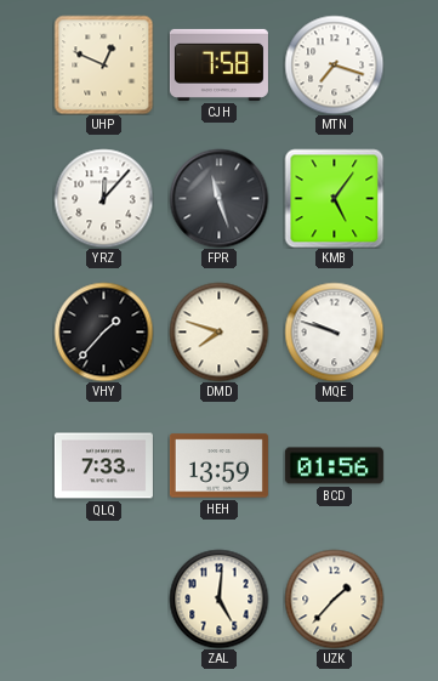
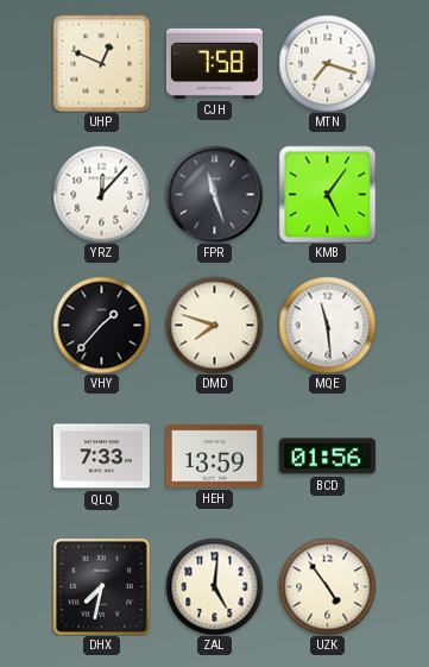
MQE: 9:48 -> 11:29
DHX: none -> 7:32
UZK: 1:37 -> 4:54
